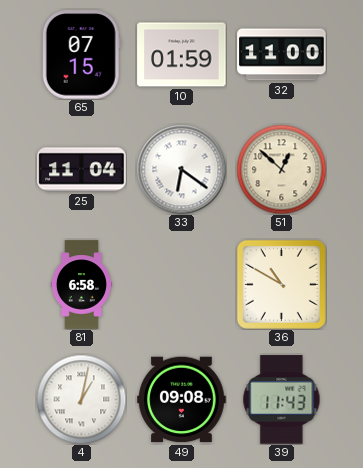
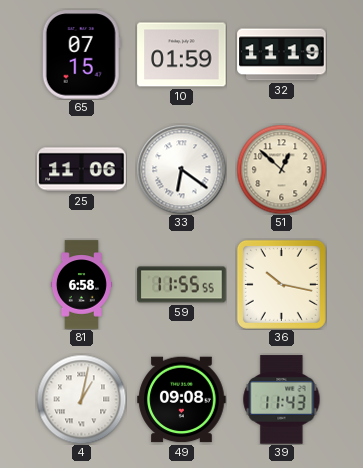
32: 11:00 -> 11:19
25: 11:04 -> 11:06
59: none -> 11:55
36: 10:50 -> 10:17
